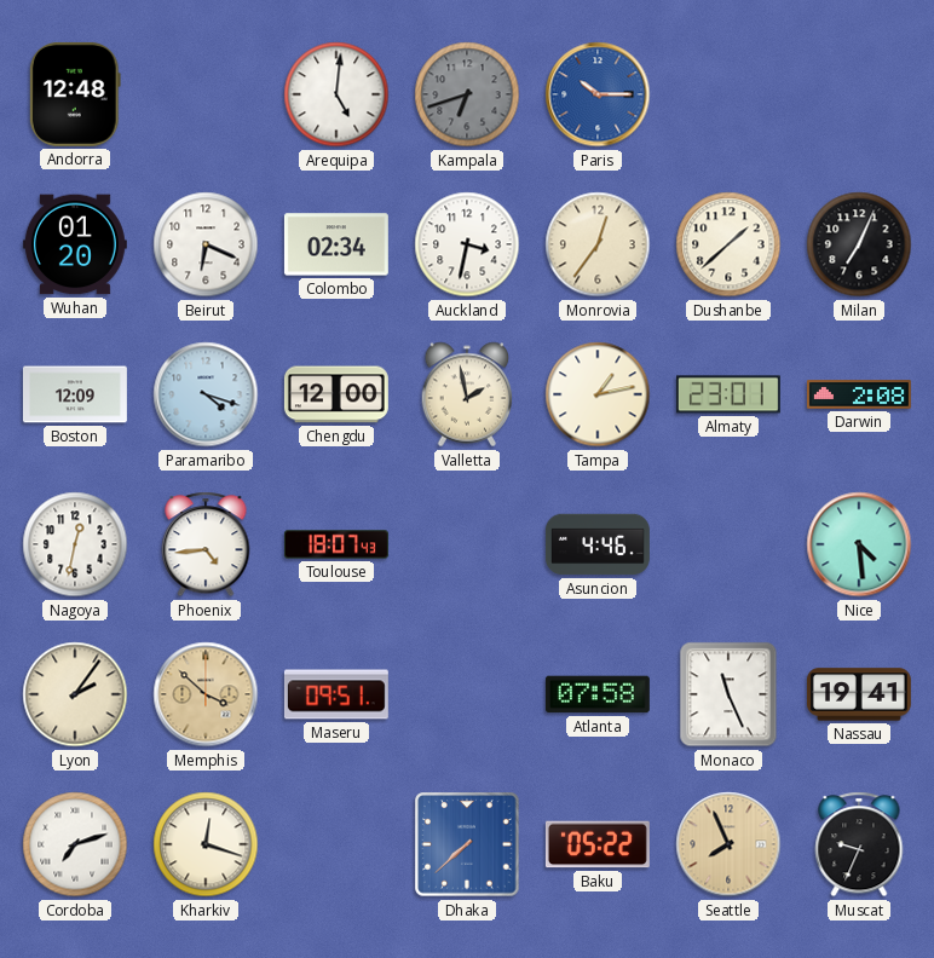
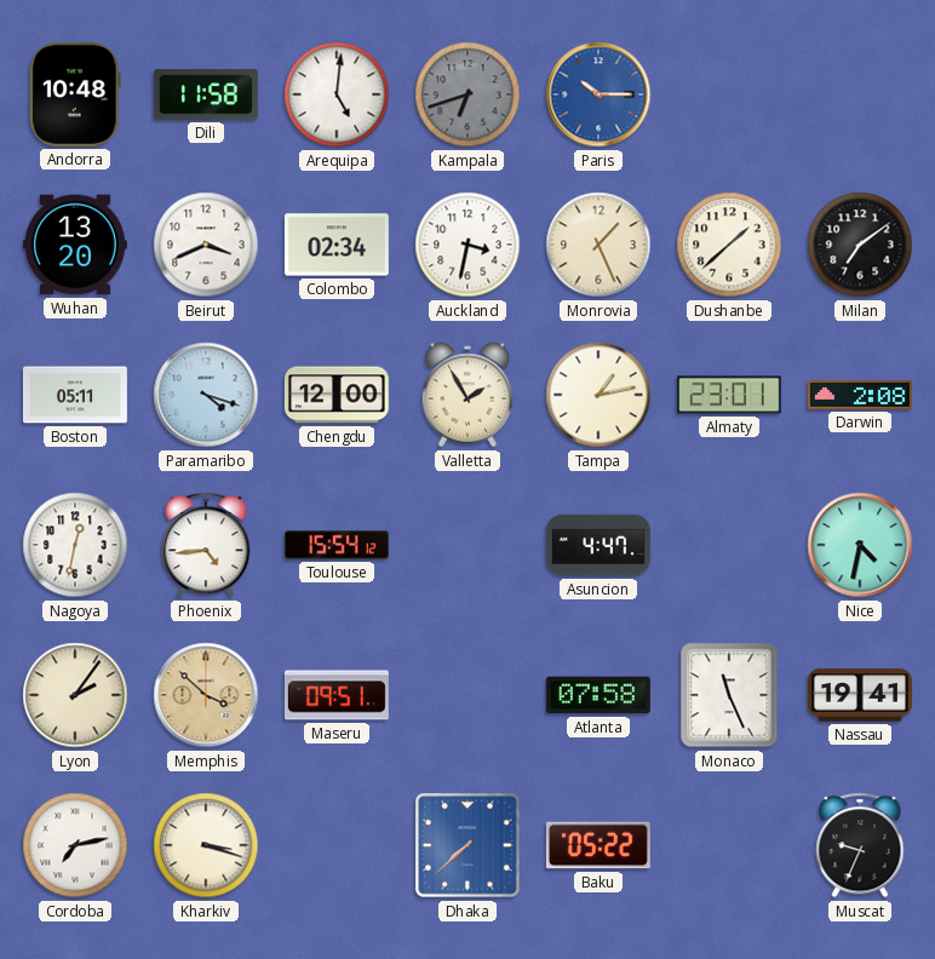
Andorra: 12:48 -> 10:48
Dili: none -> 11:58
Wuhan: 01:20 -> 13:20
Beirut: 6:19 -> 3:41
Monrovia: 12:36 -> 1:26
Milan: 7:04 -> 7:09
Boston: 12:09 -> 05:11
Valletta: 1:58 -> 1:55
Toulouse: 18:07 -> 15:54
Asuncion: 4:46 -> 4:47
Nice: 4:29 -> 4:32
Cordoba: 7:12 -> 7:13
Kharkiv: 12:18 -> 3:18
Seattle: 7:56 -> none
